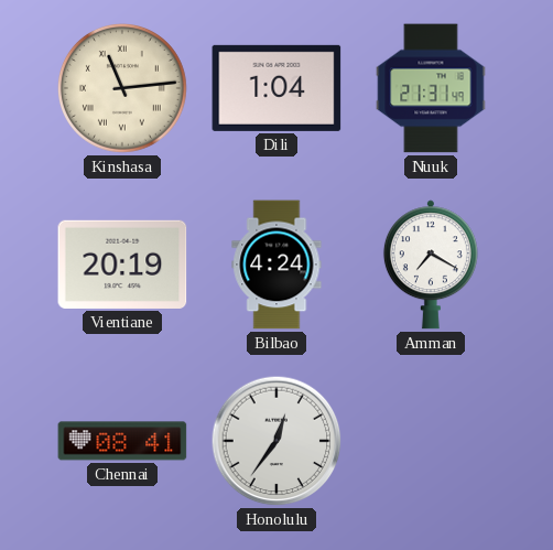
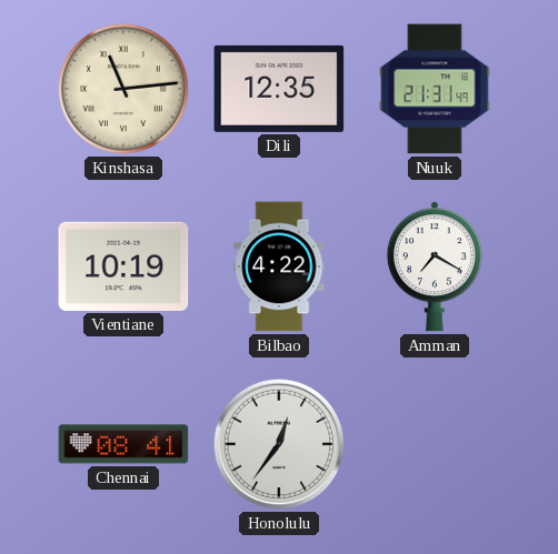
Dili: 1:04 -> 12:35
Vientiane: 20:19 -> 10:19
Bilbao: 4:24 -> 4:22
